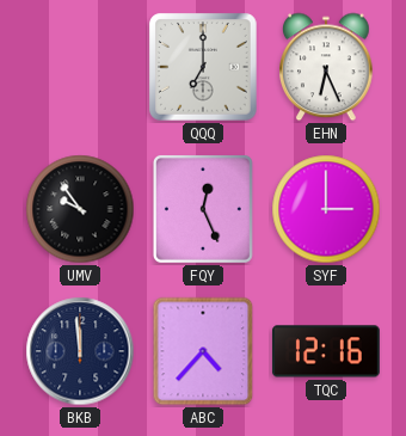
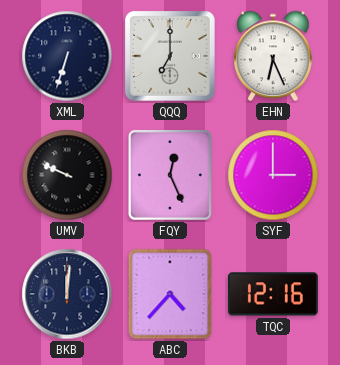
XML: none -> 6:33
UMV: 9:54 -> 9:49
BKB: 11:59 -> 12:01
